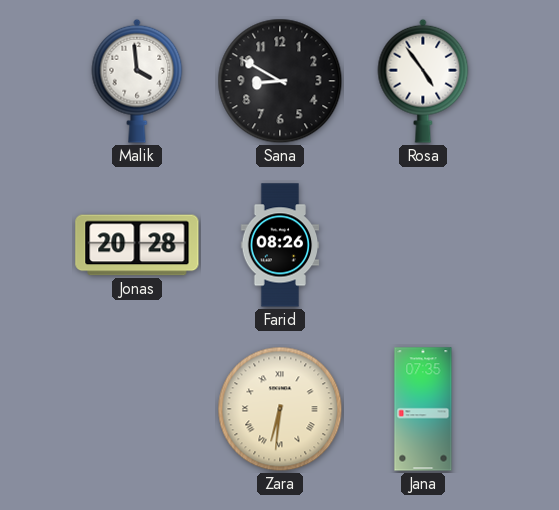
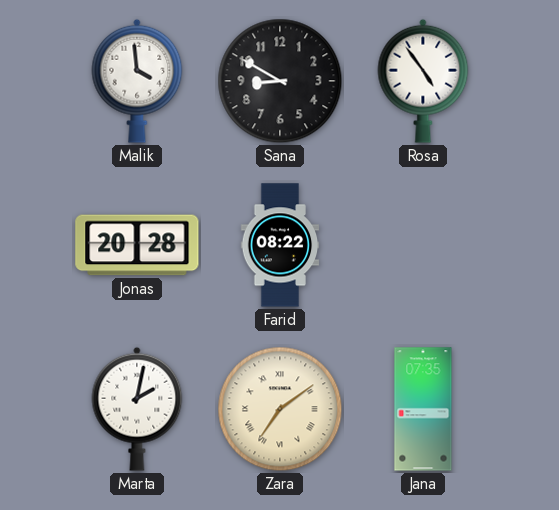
Farid: 08:26 -> 08:22
Marta: none -> 2:02
Zara: 6:31 -> 7:09
